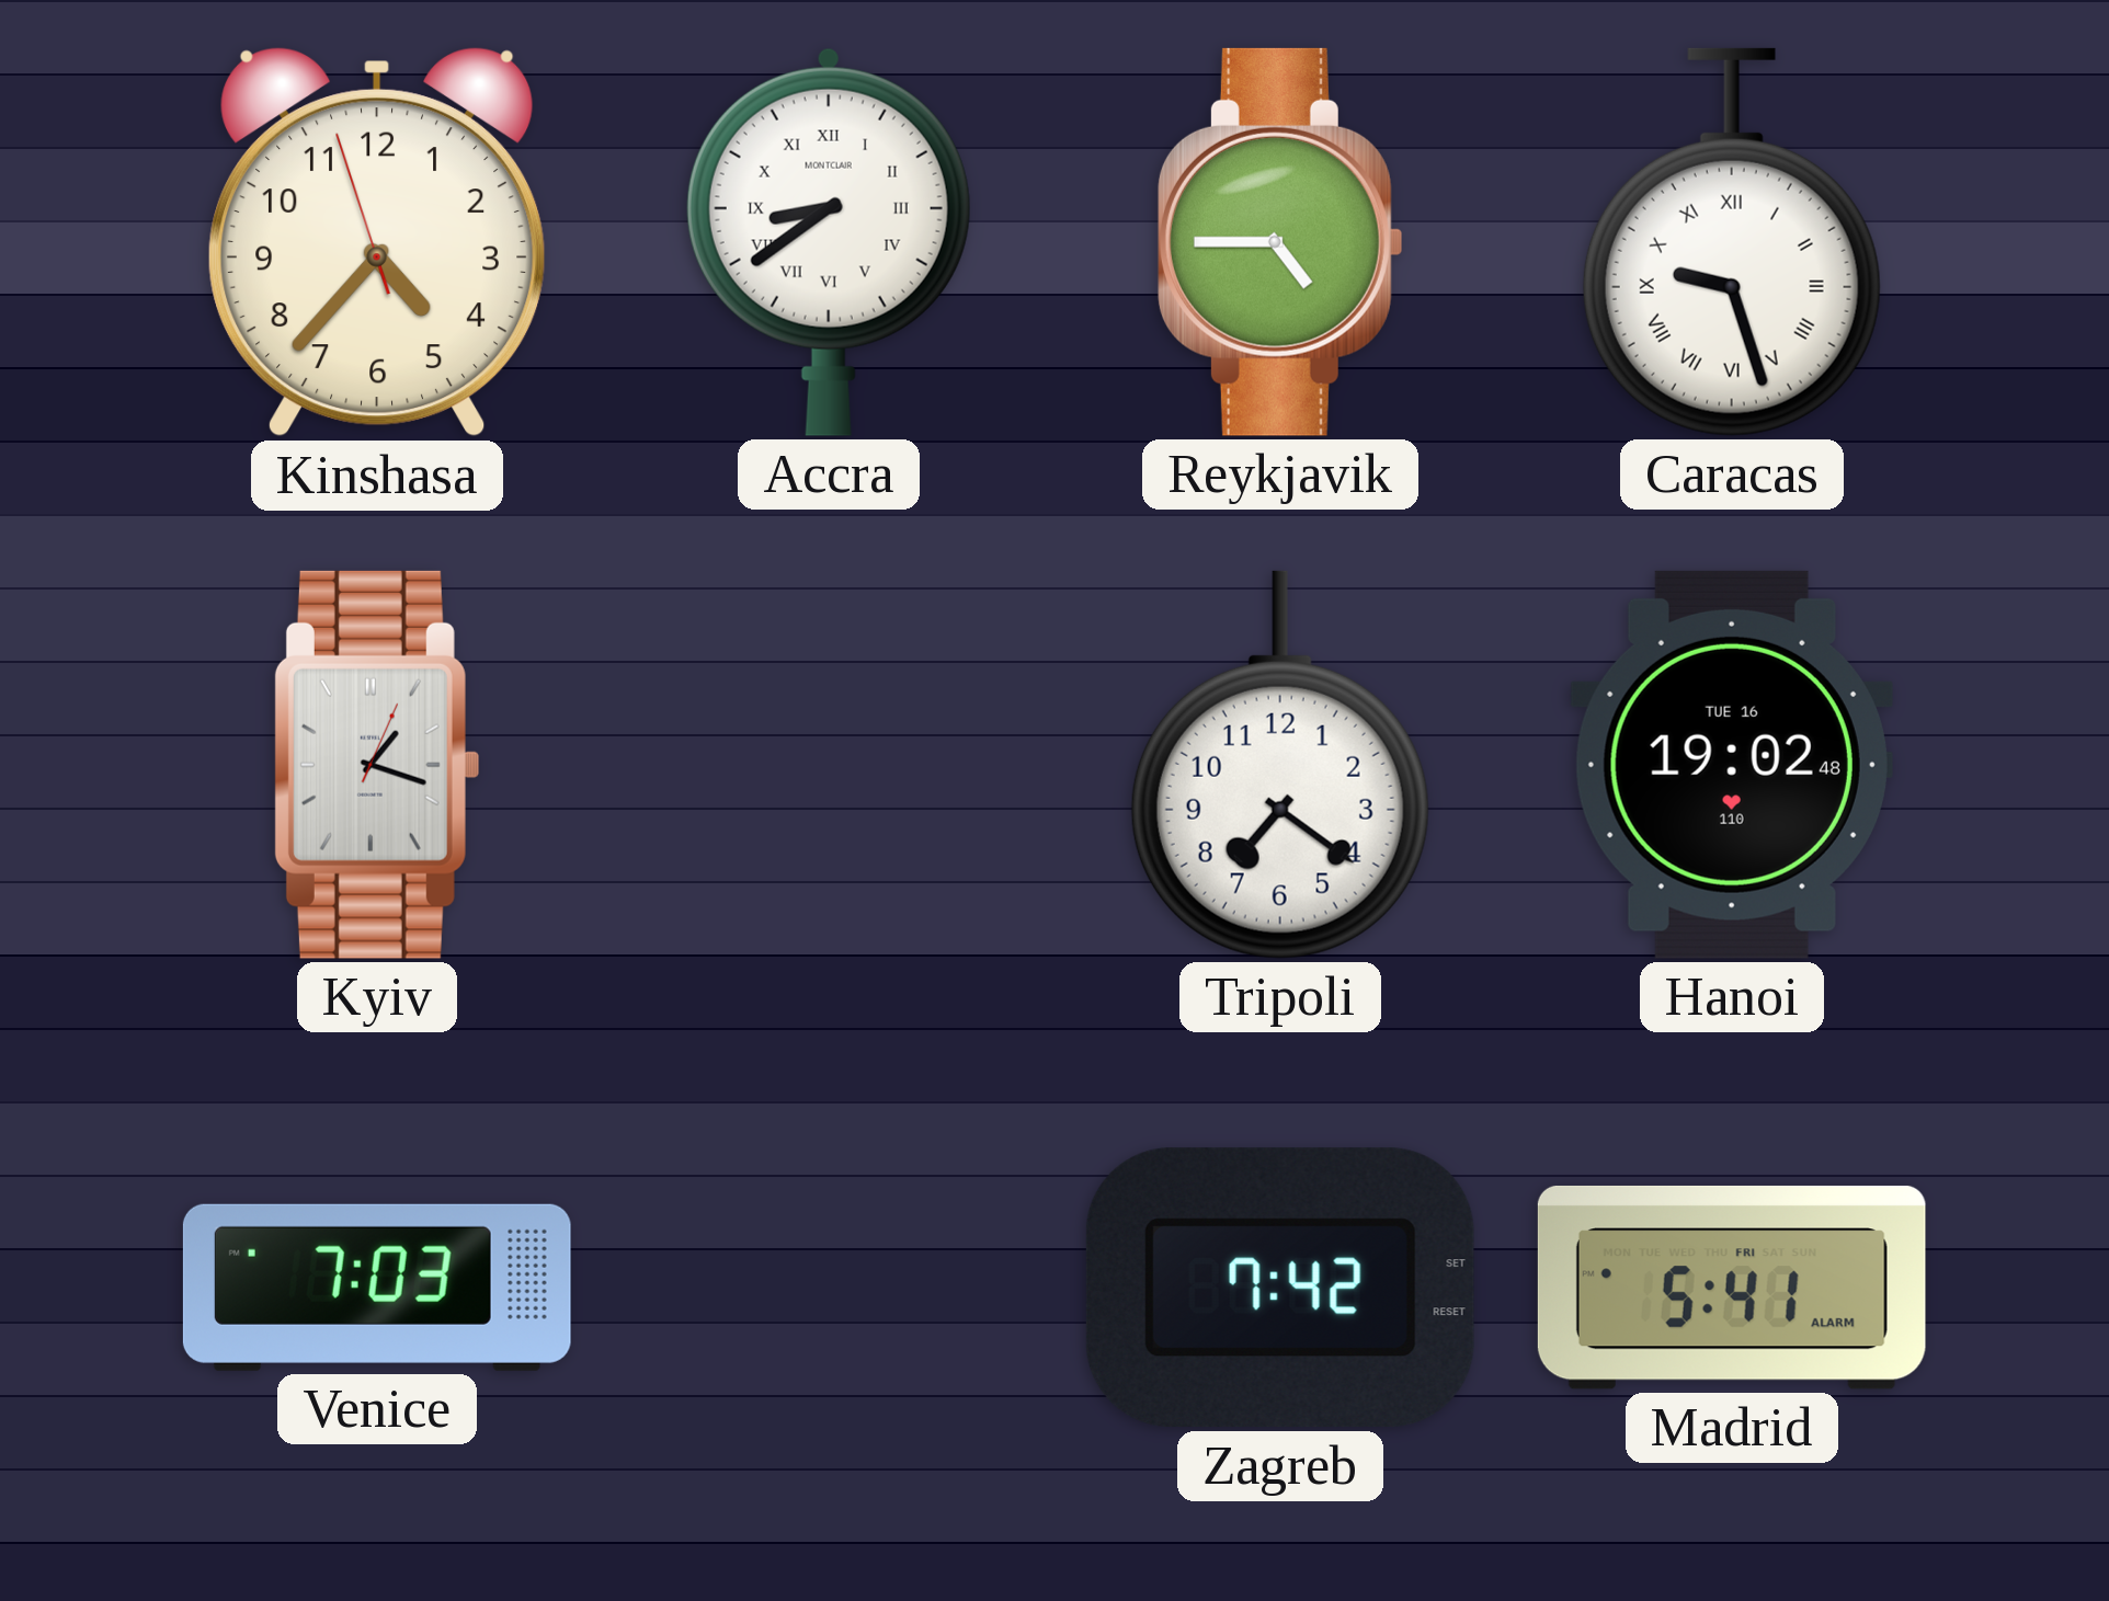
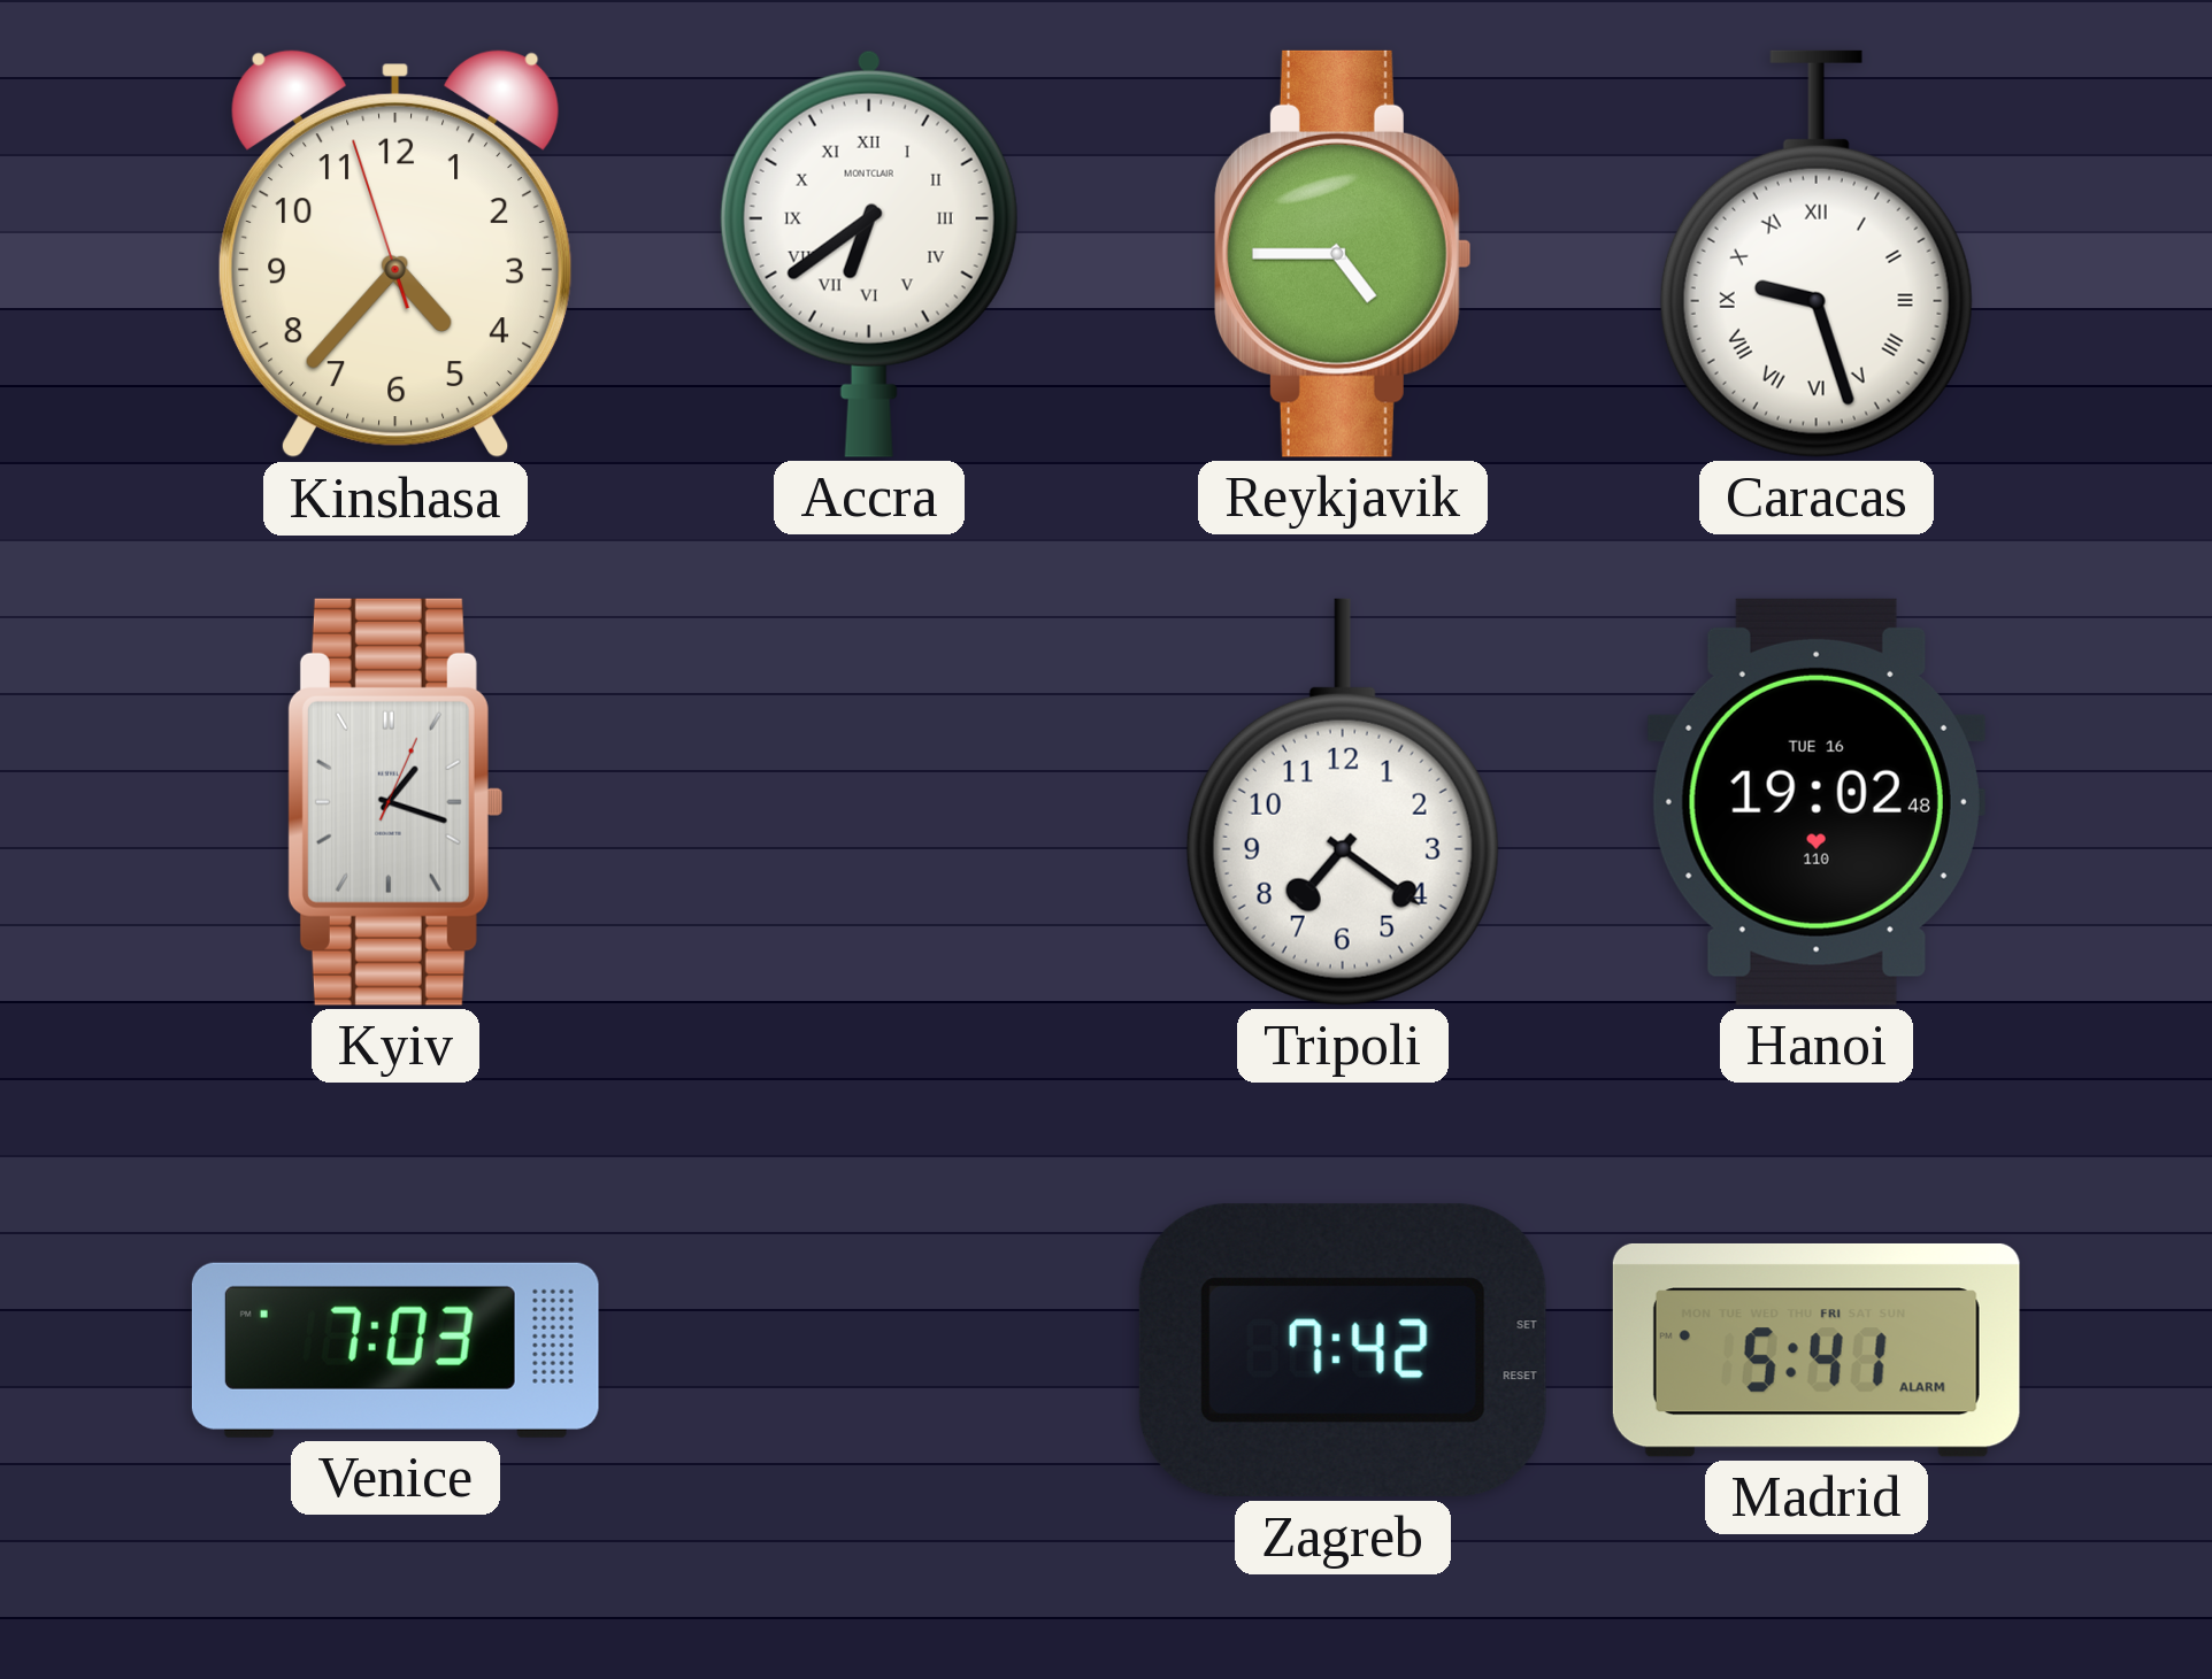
Accra: 8:39 -> 6:39
